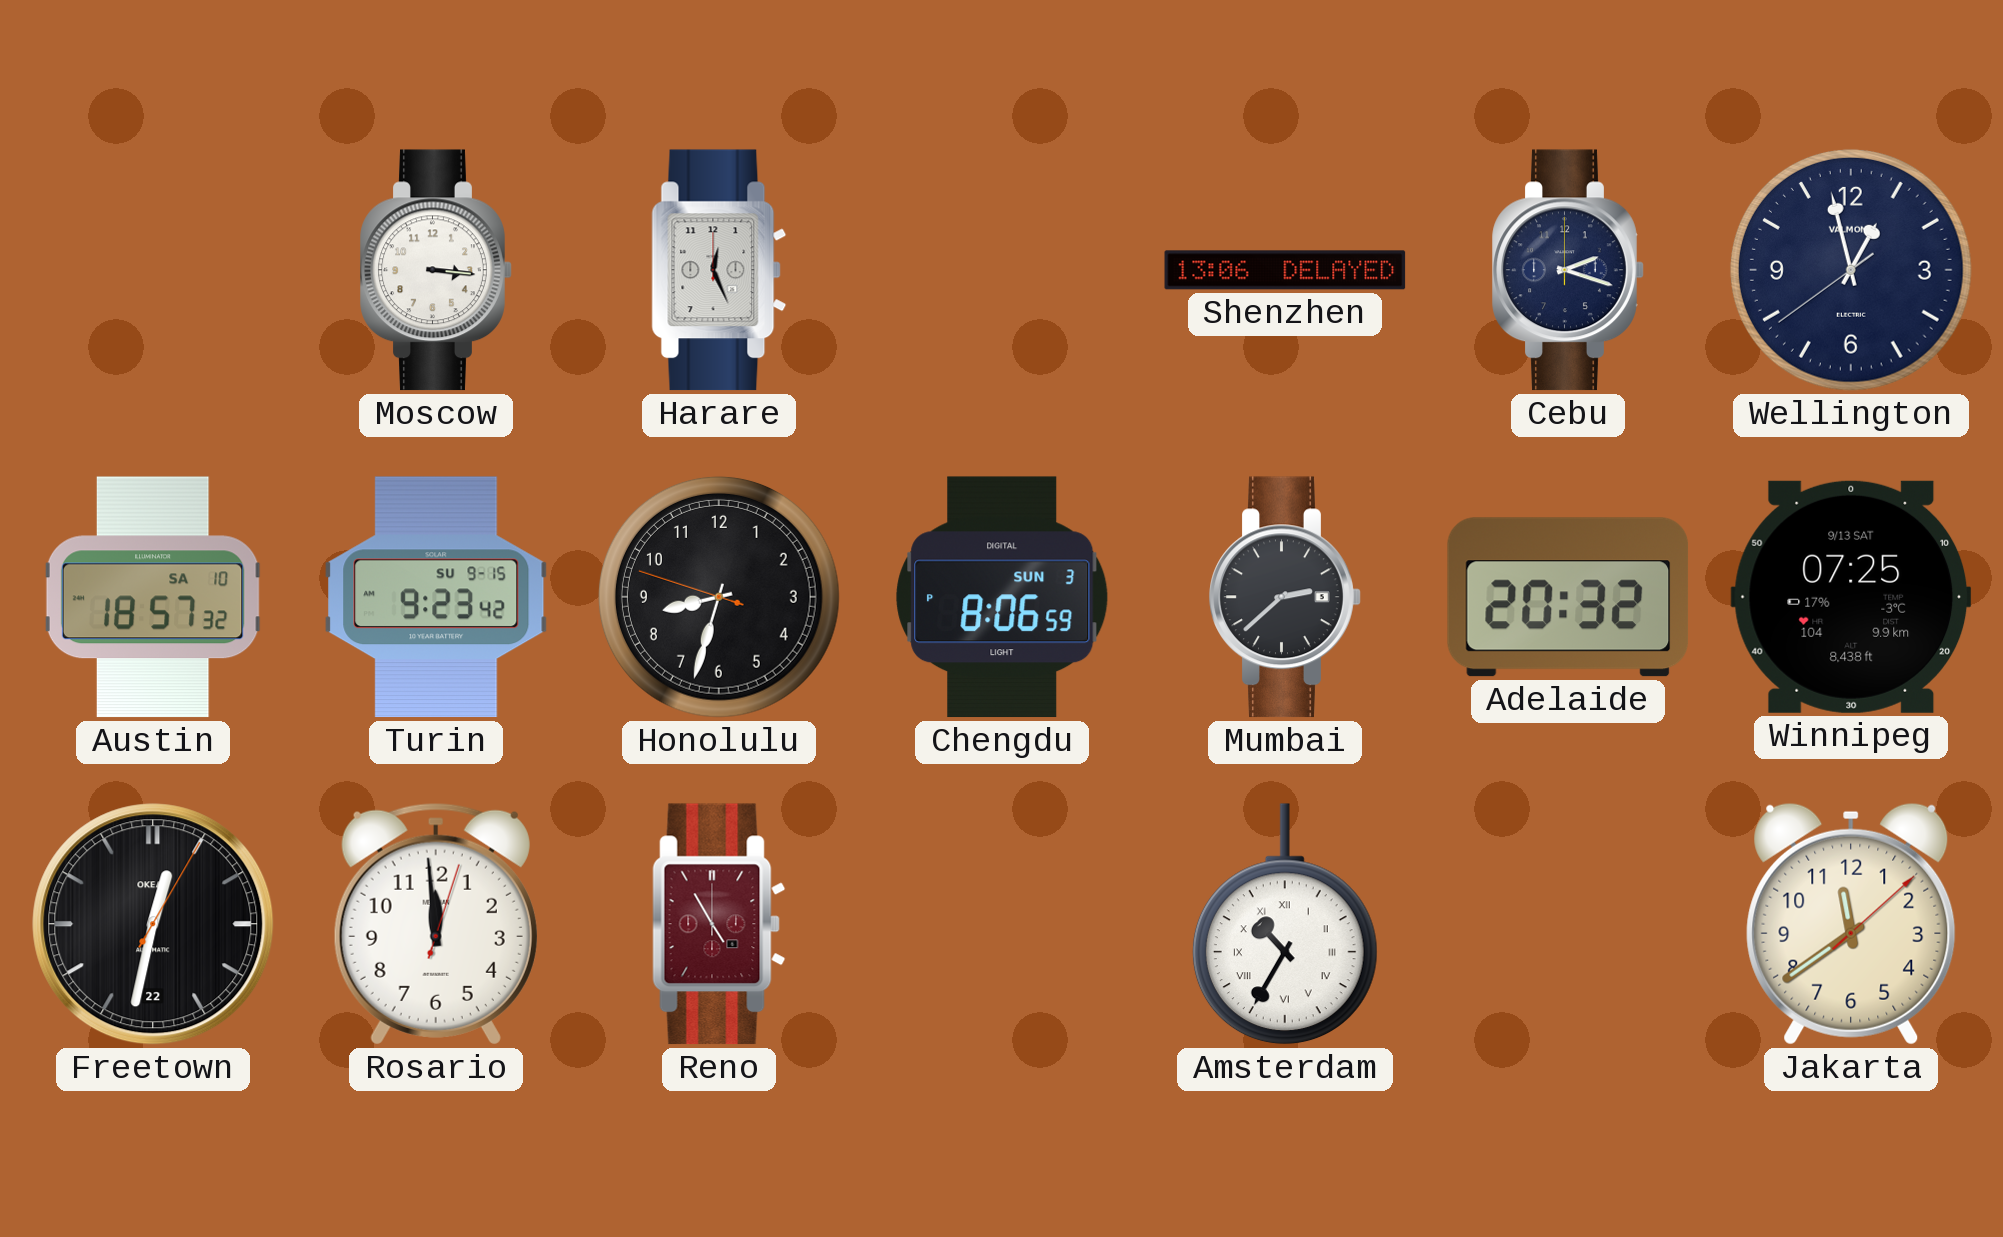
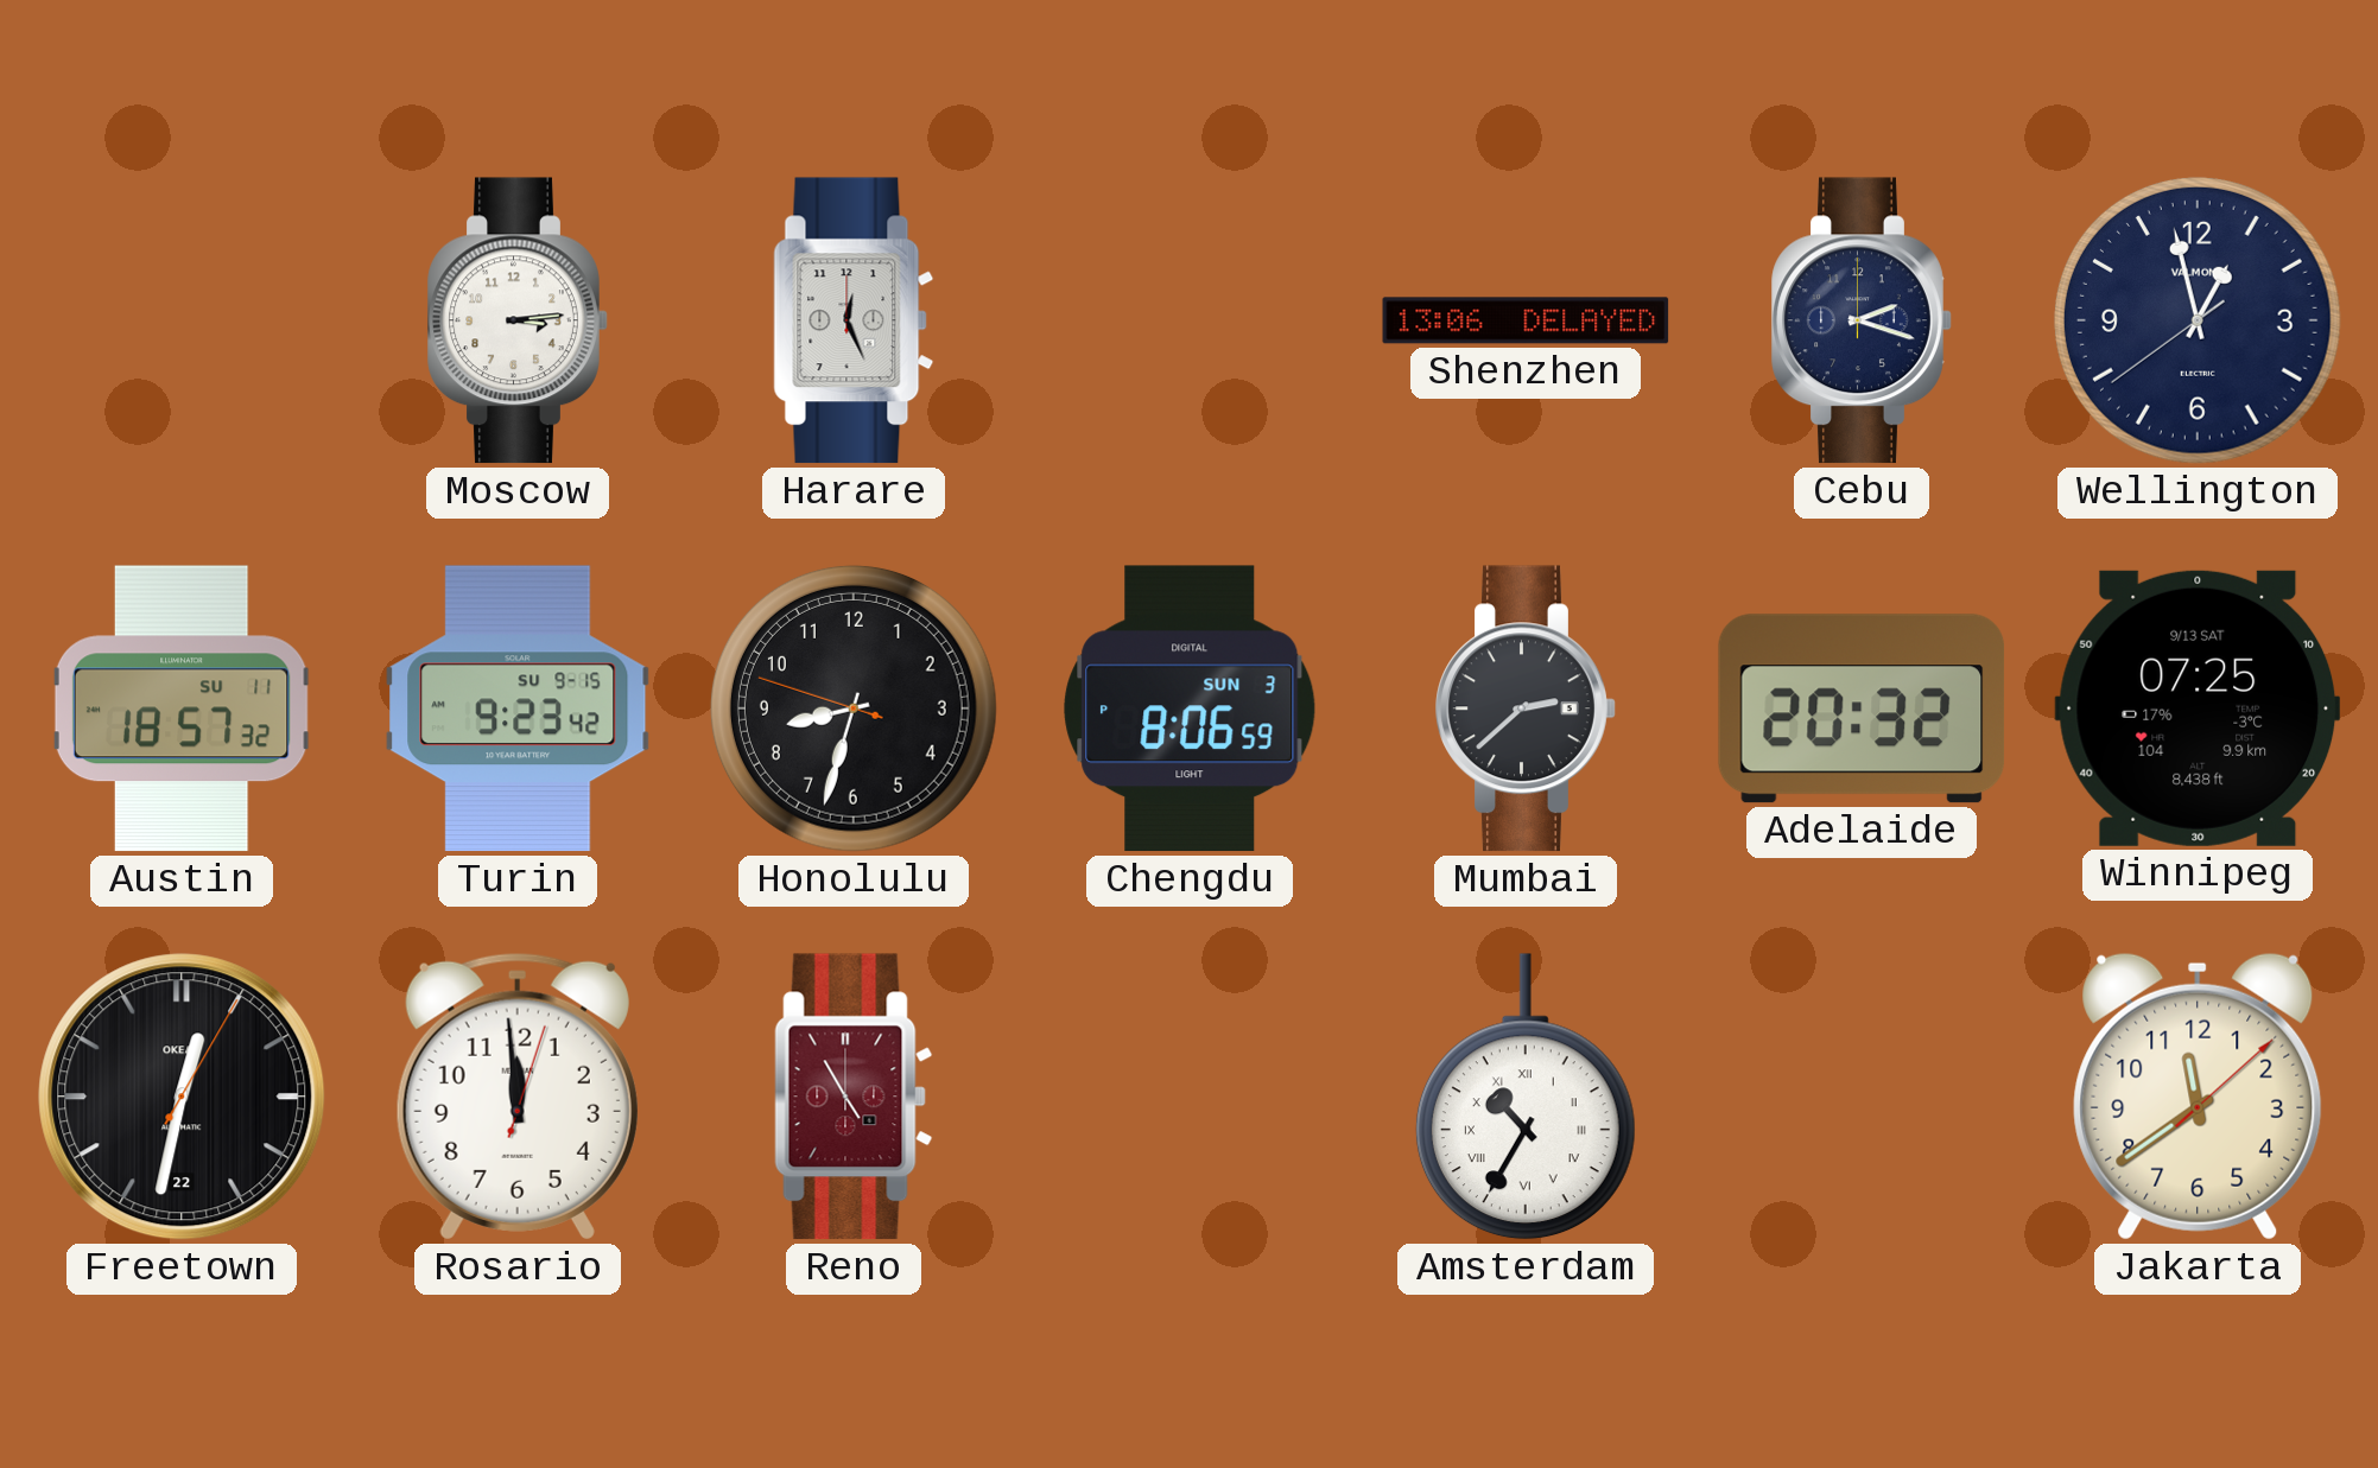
Moscow: 3:16 -> 3:14
Austin date: SA 10 -> SU 11
